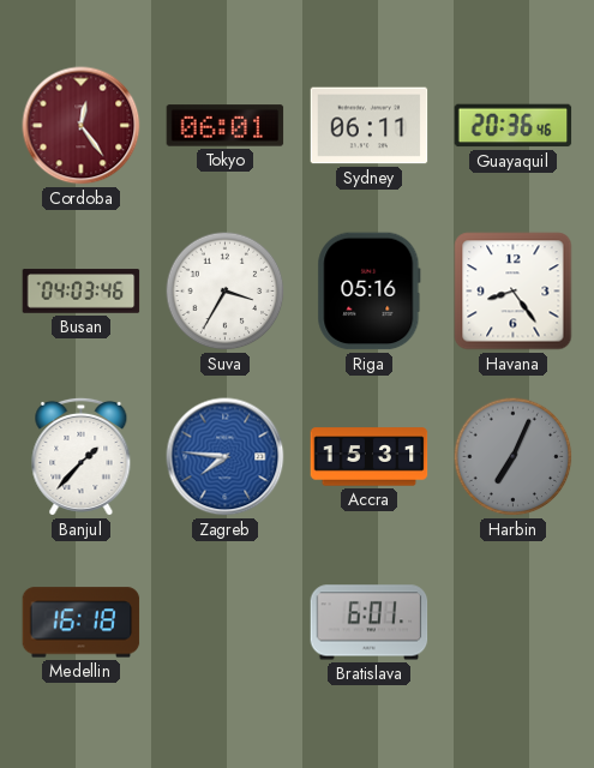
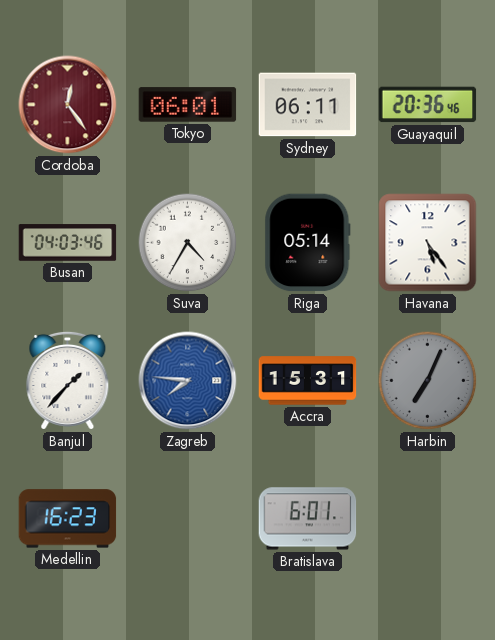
Suva: 3:35 -> 4:35
Riga: 05:16 -> 05:14
Havana: 8:24 -> 5:24
Medellin: 16:18 -> 16:23
